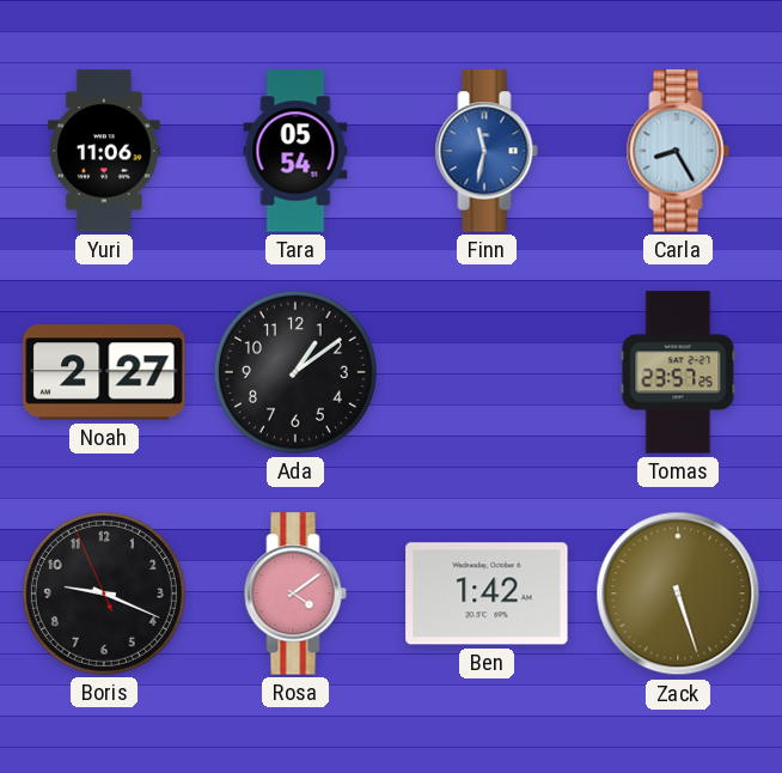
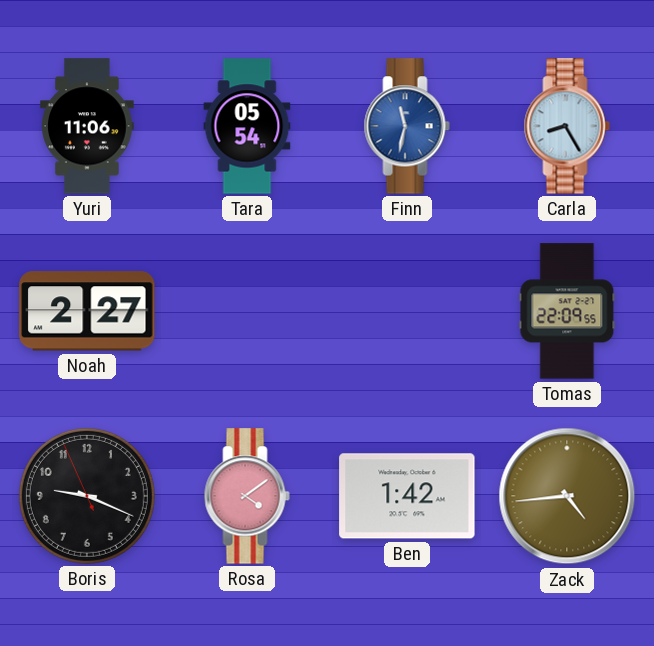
Ada: 1:09 -> none
Tomas: 23:57 -> 22:09
Zack: 5:27 -> 4:44
